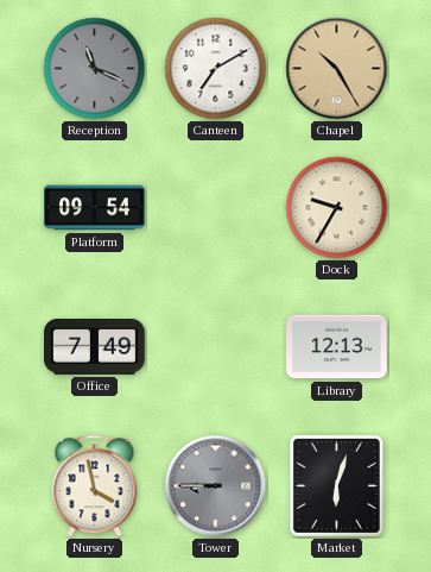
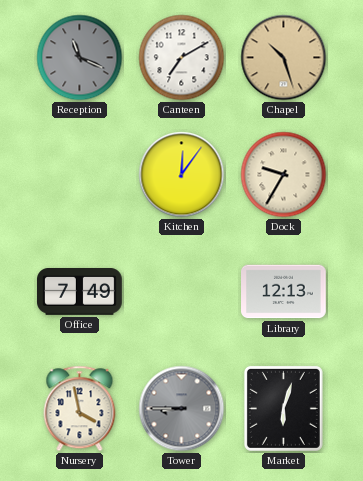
Chapel: 10:25 -> 10:27
Platform: 09:54 -> none
Kitchen: none -> 12:06
